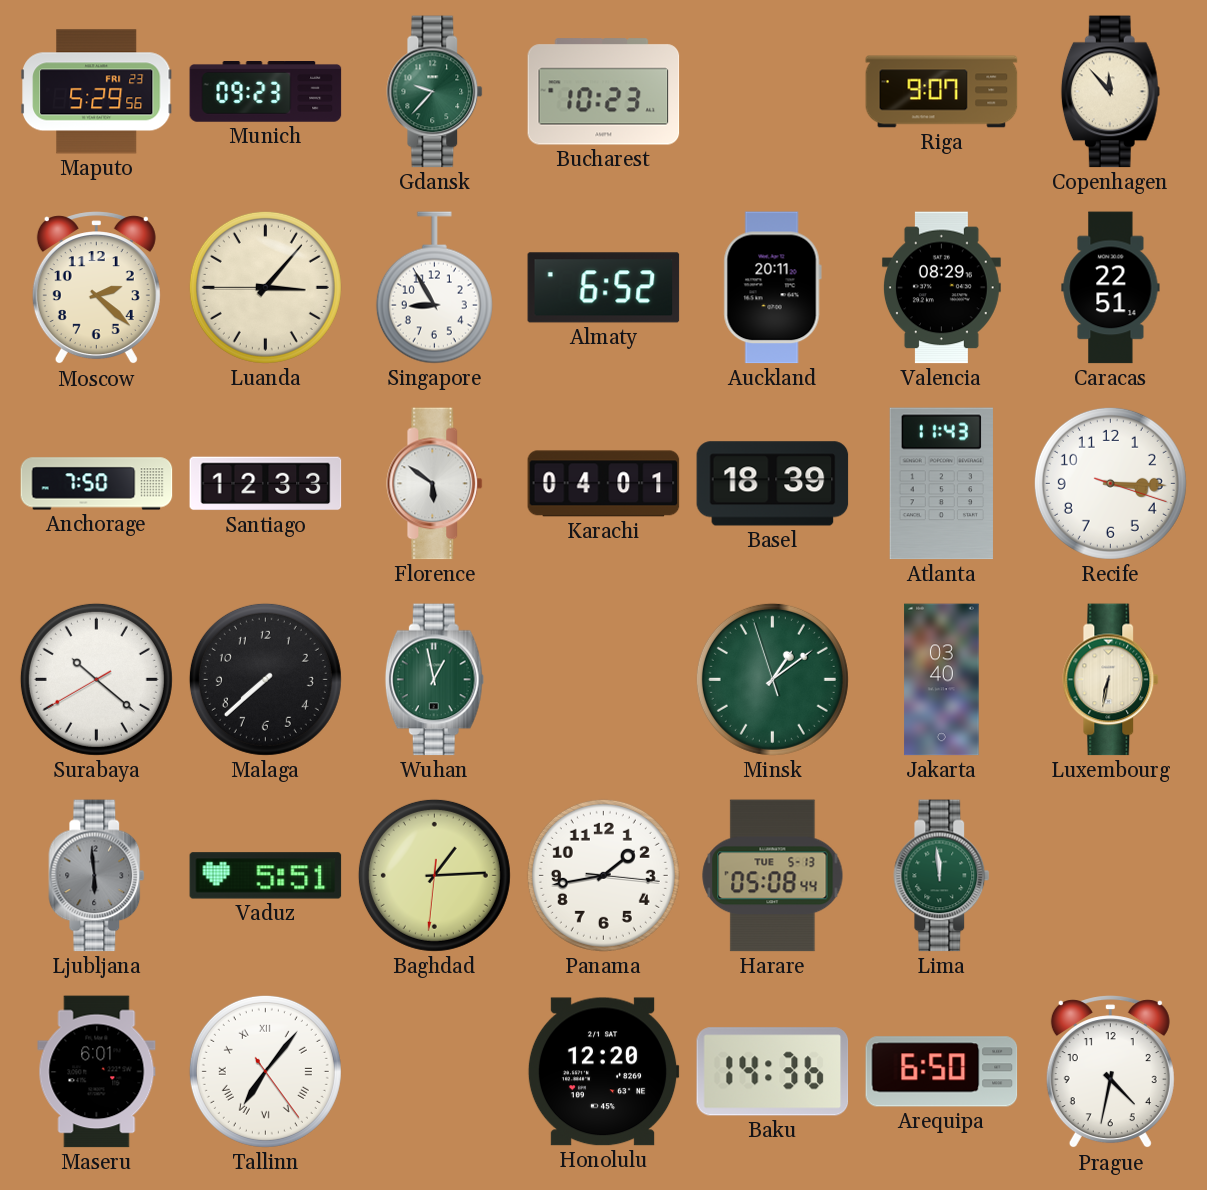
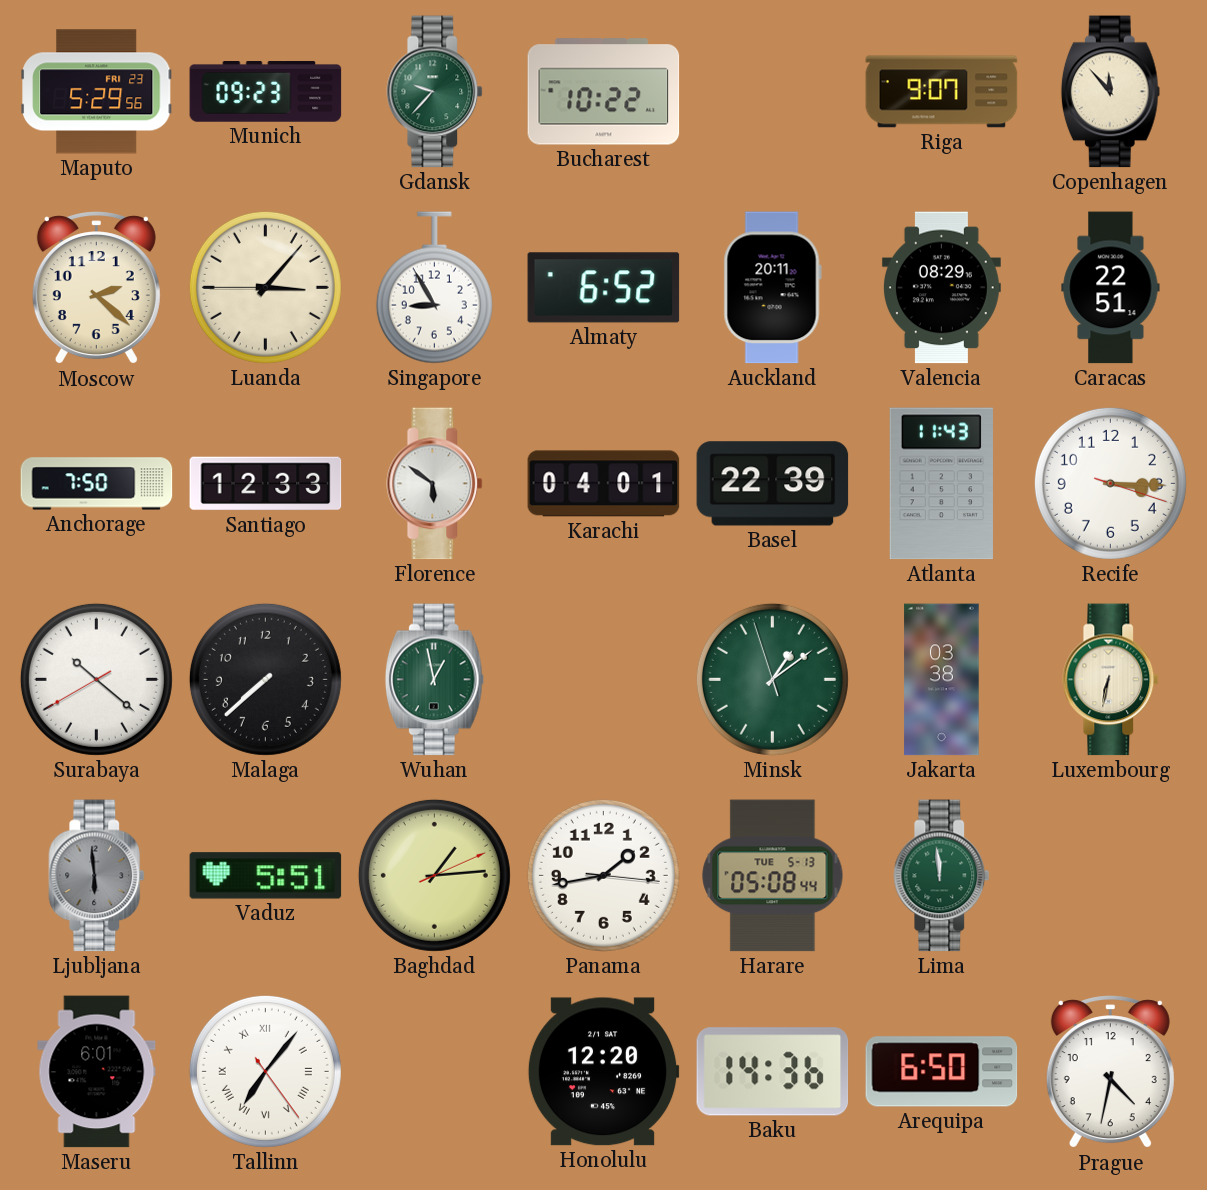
Bucharest: 10:23 -> 10:22
Basel: 18:39 -> 22:39
Jakarta: 03:40 -> 03:38
Baghdad: 1:14:31 -> 1:14:11
